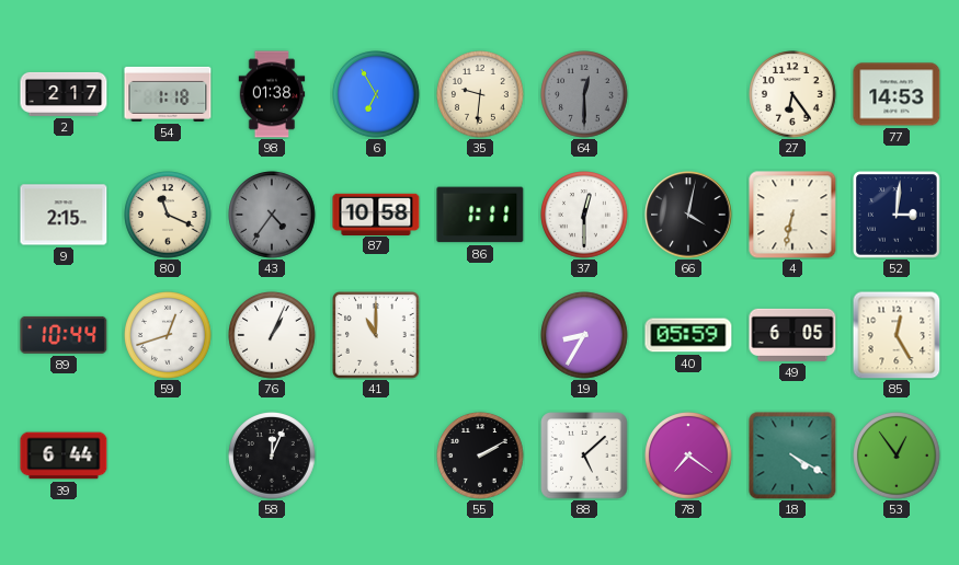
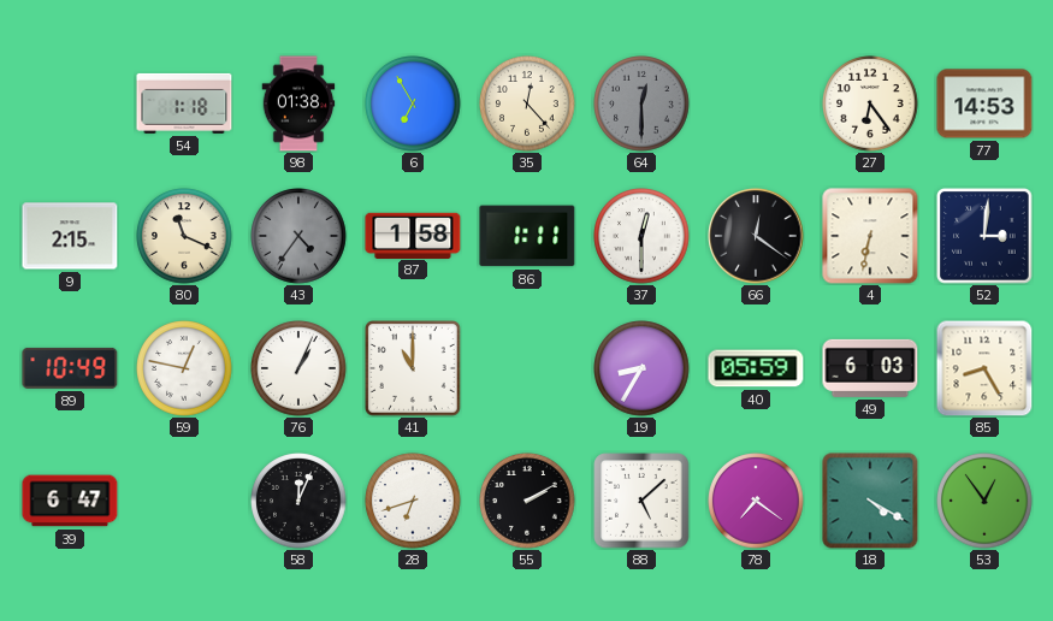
2: 2:17 -> none
35: 9:31 -> 12:23
87: 10:58 -> 1:58
66: 4:02 -> 12:21
89: 10:44 -> 10:49
59: 12:42 -> 12:47
49: 6:05 -> 6:03
85: 12:25 -> 8:25
39: 6:44 -> 6:47
28: none -> 6:42
